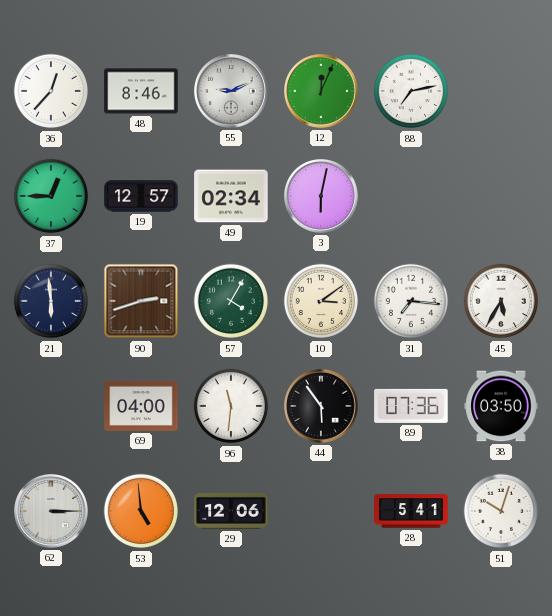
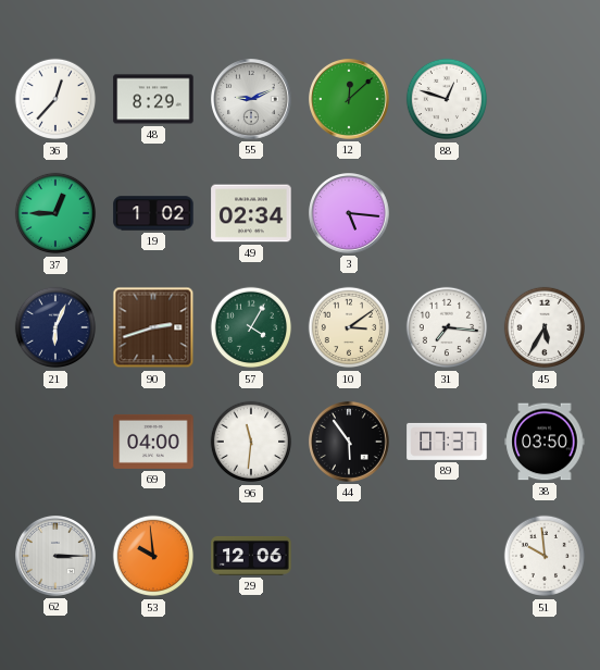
48: 8:46 -> 8:29
12: 12:04 -> 12:08
88: 7:13 -> 12:48
19: 12:57 -> 1:02
3: 6:02 -> 5:16
21: 5:59 -> 6:04
89: 07:36 -> 07:37
53: 4:59 -> 9:59
28: 5:41 -> none
51: 10:03 -> 9:59
